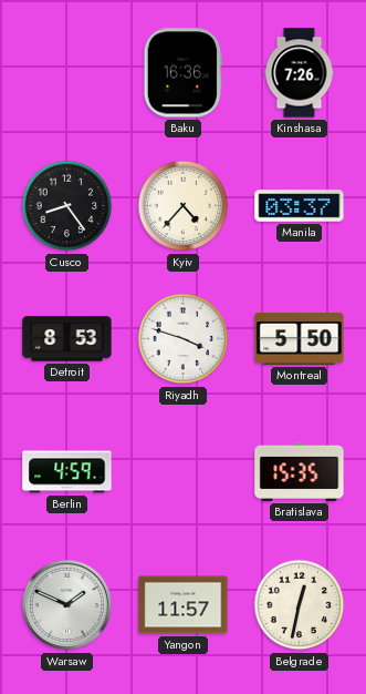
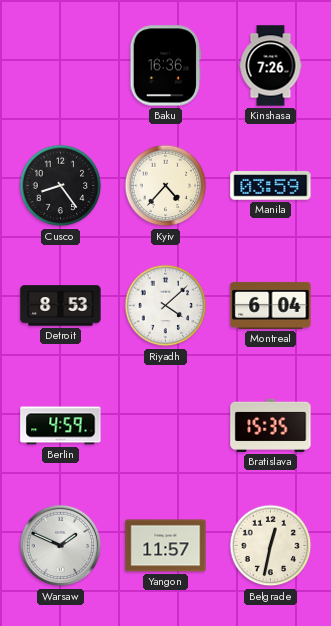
Manila: 03:37 -> 03:59
Riyadh: 3:48 -> 4:08
Montreal: 5:50 -> 6:04
